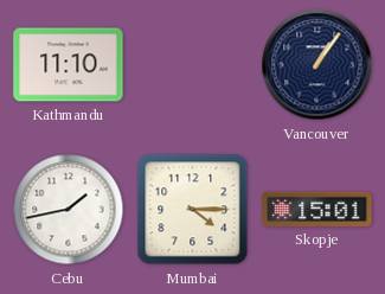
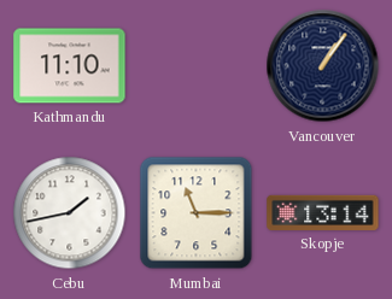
Mumbai: 4:15 -> 11:15
Skopje: 15:01 -> 13:14
